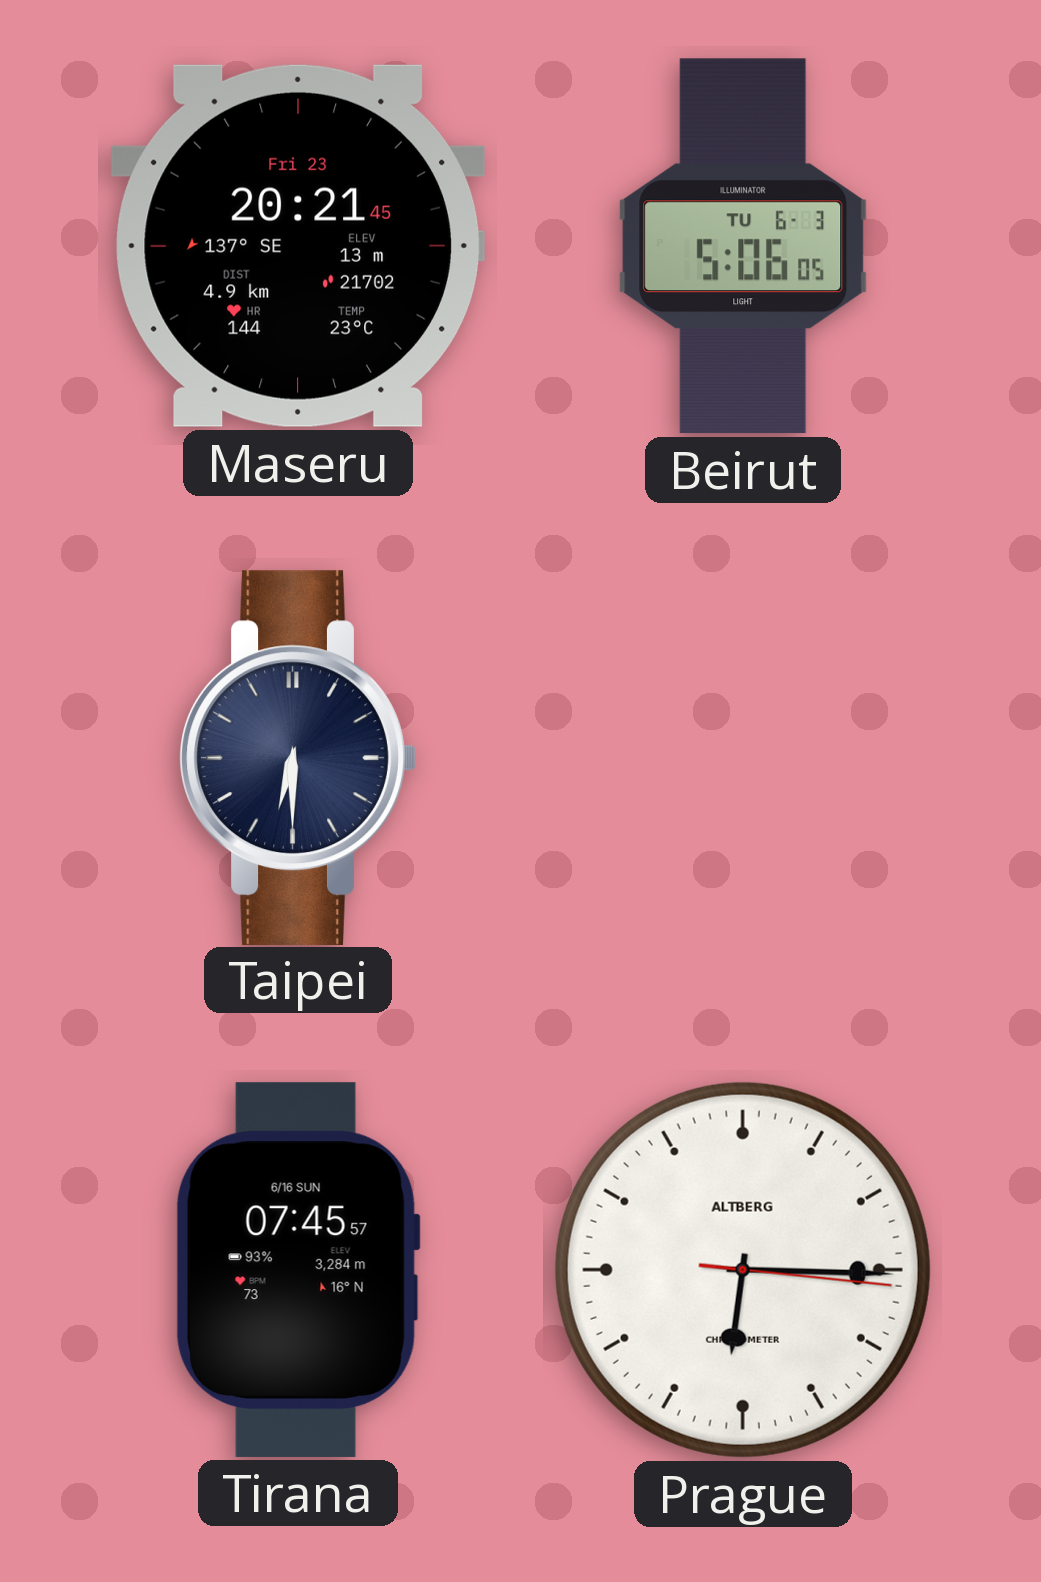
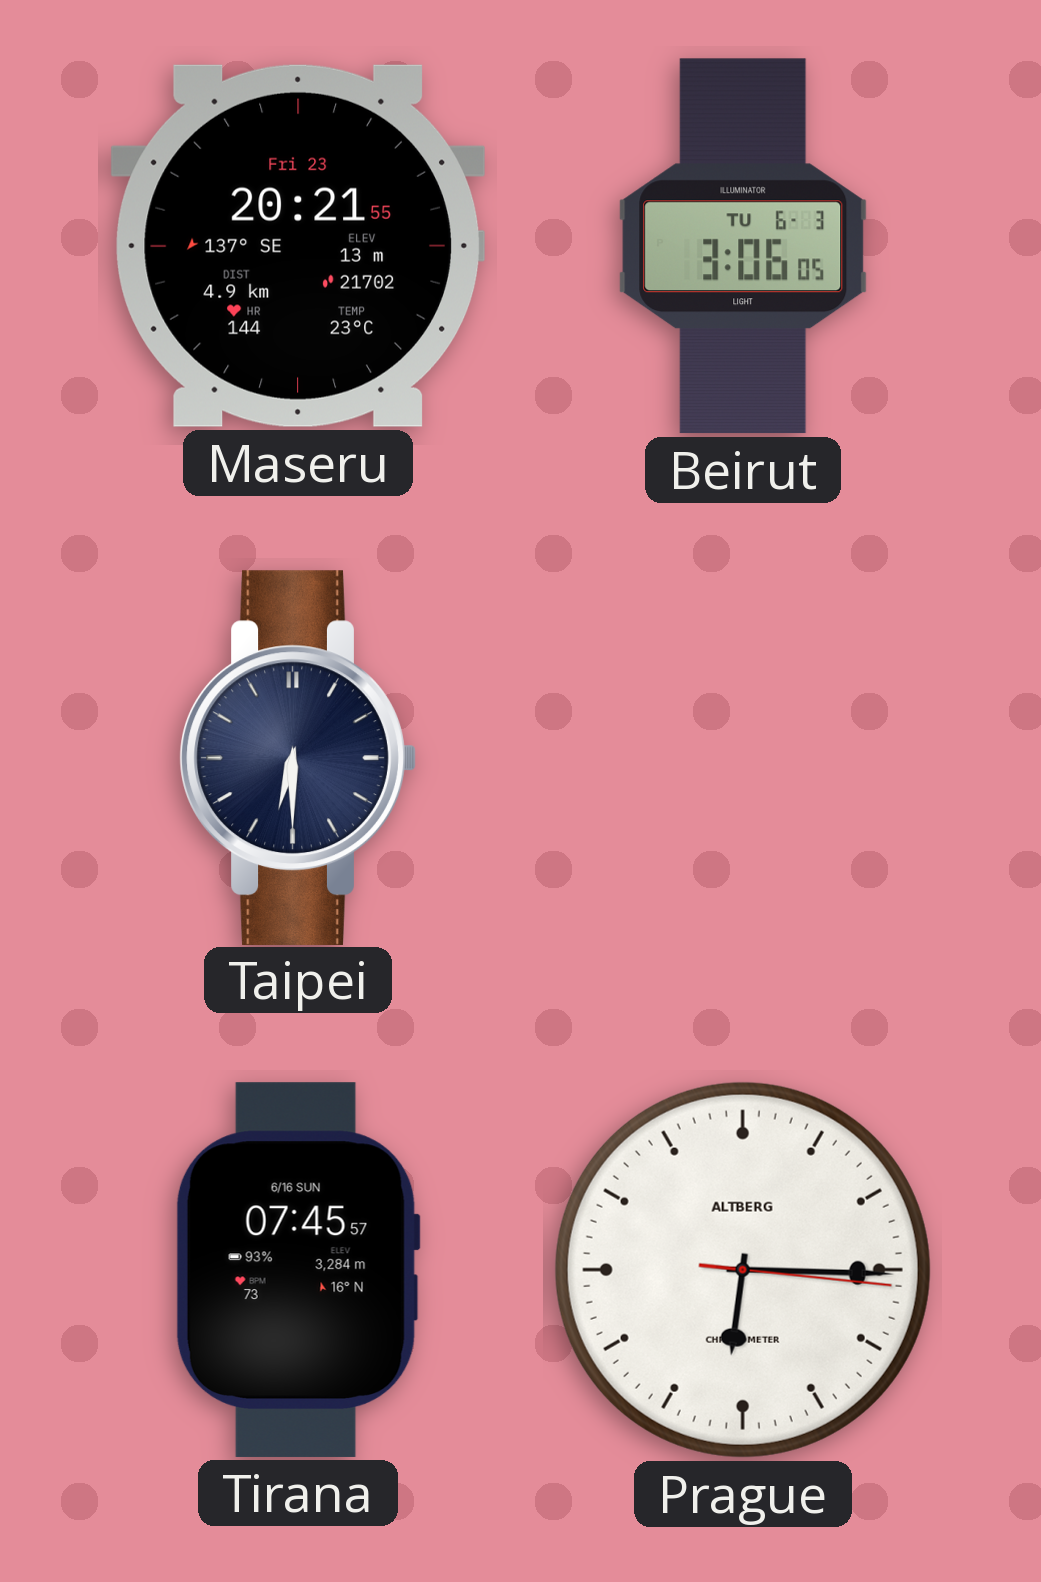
Maseru: 20:21:45 -> 20:21:55
Beirut: 5:06 -> 3:06
